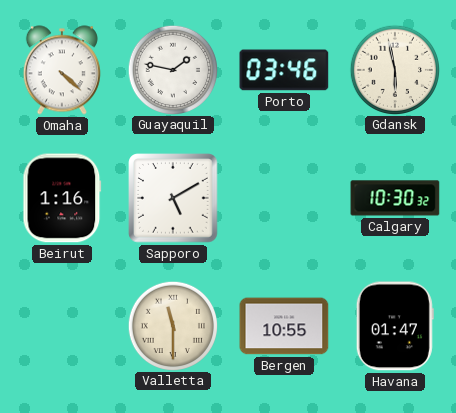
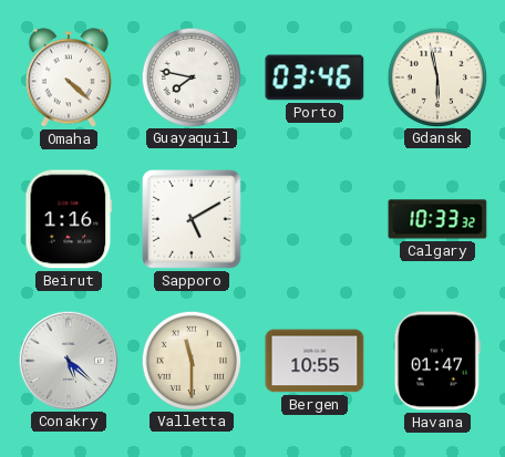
Guayaquil: 1:47 -> 7:47
Calgary: 10:30 -> 10:33
Conakry: none -> 5:22
